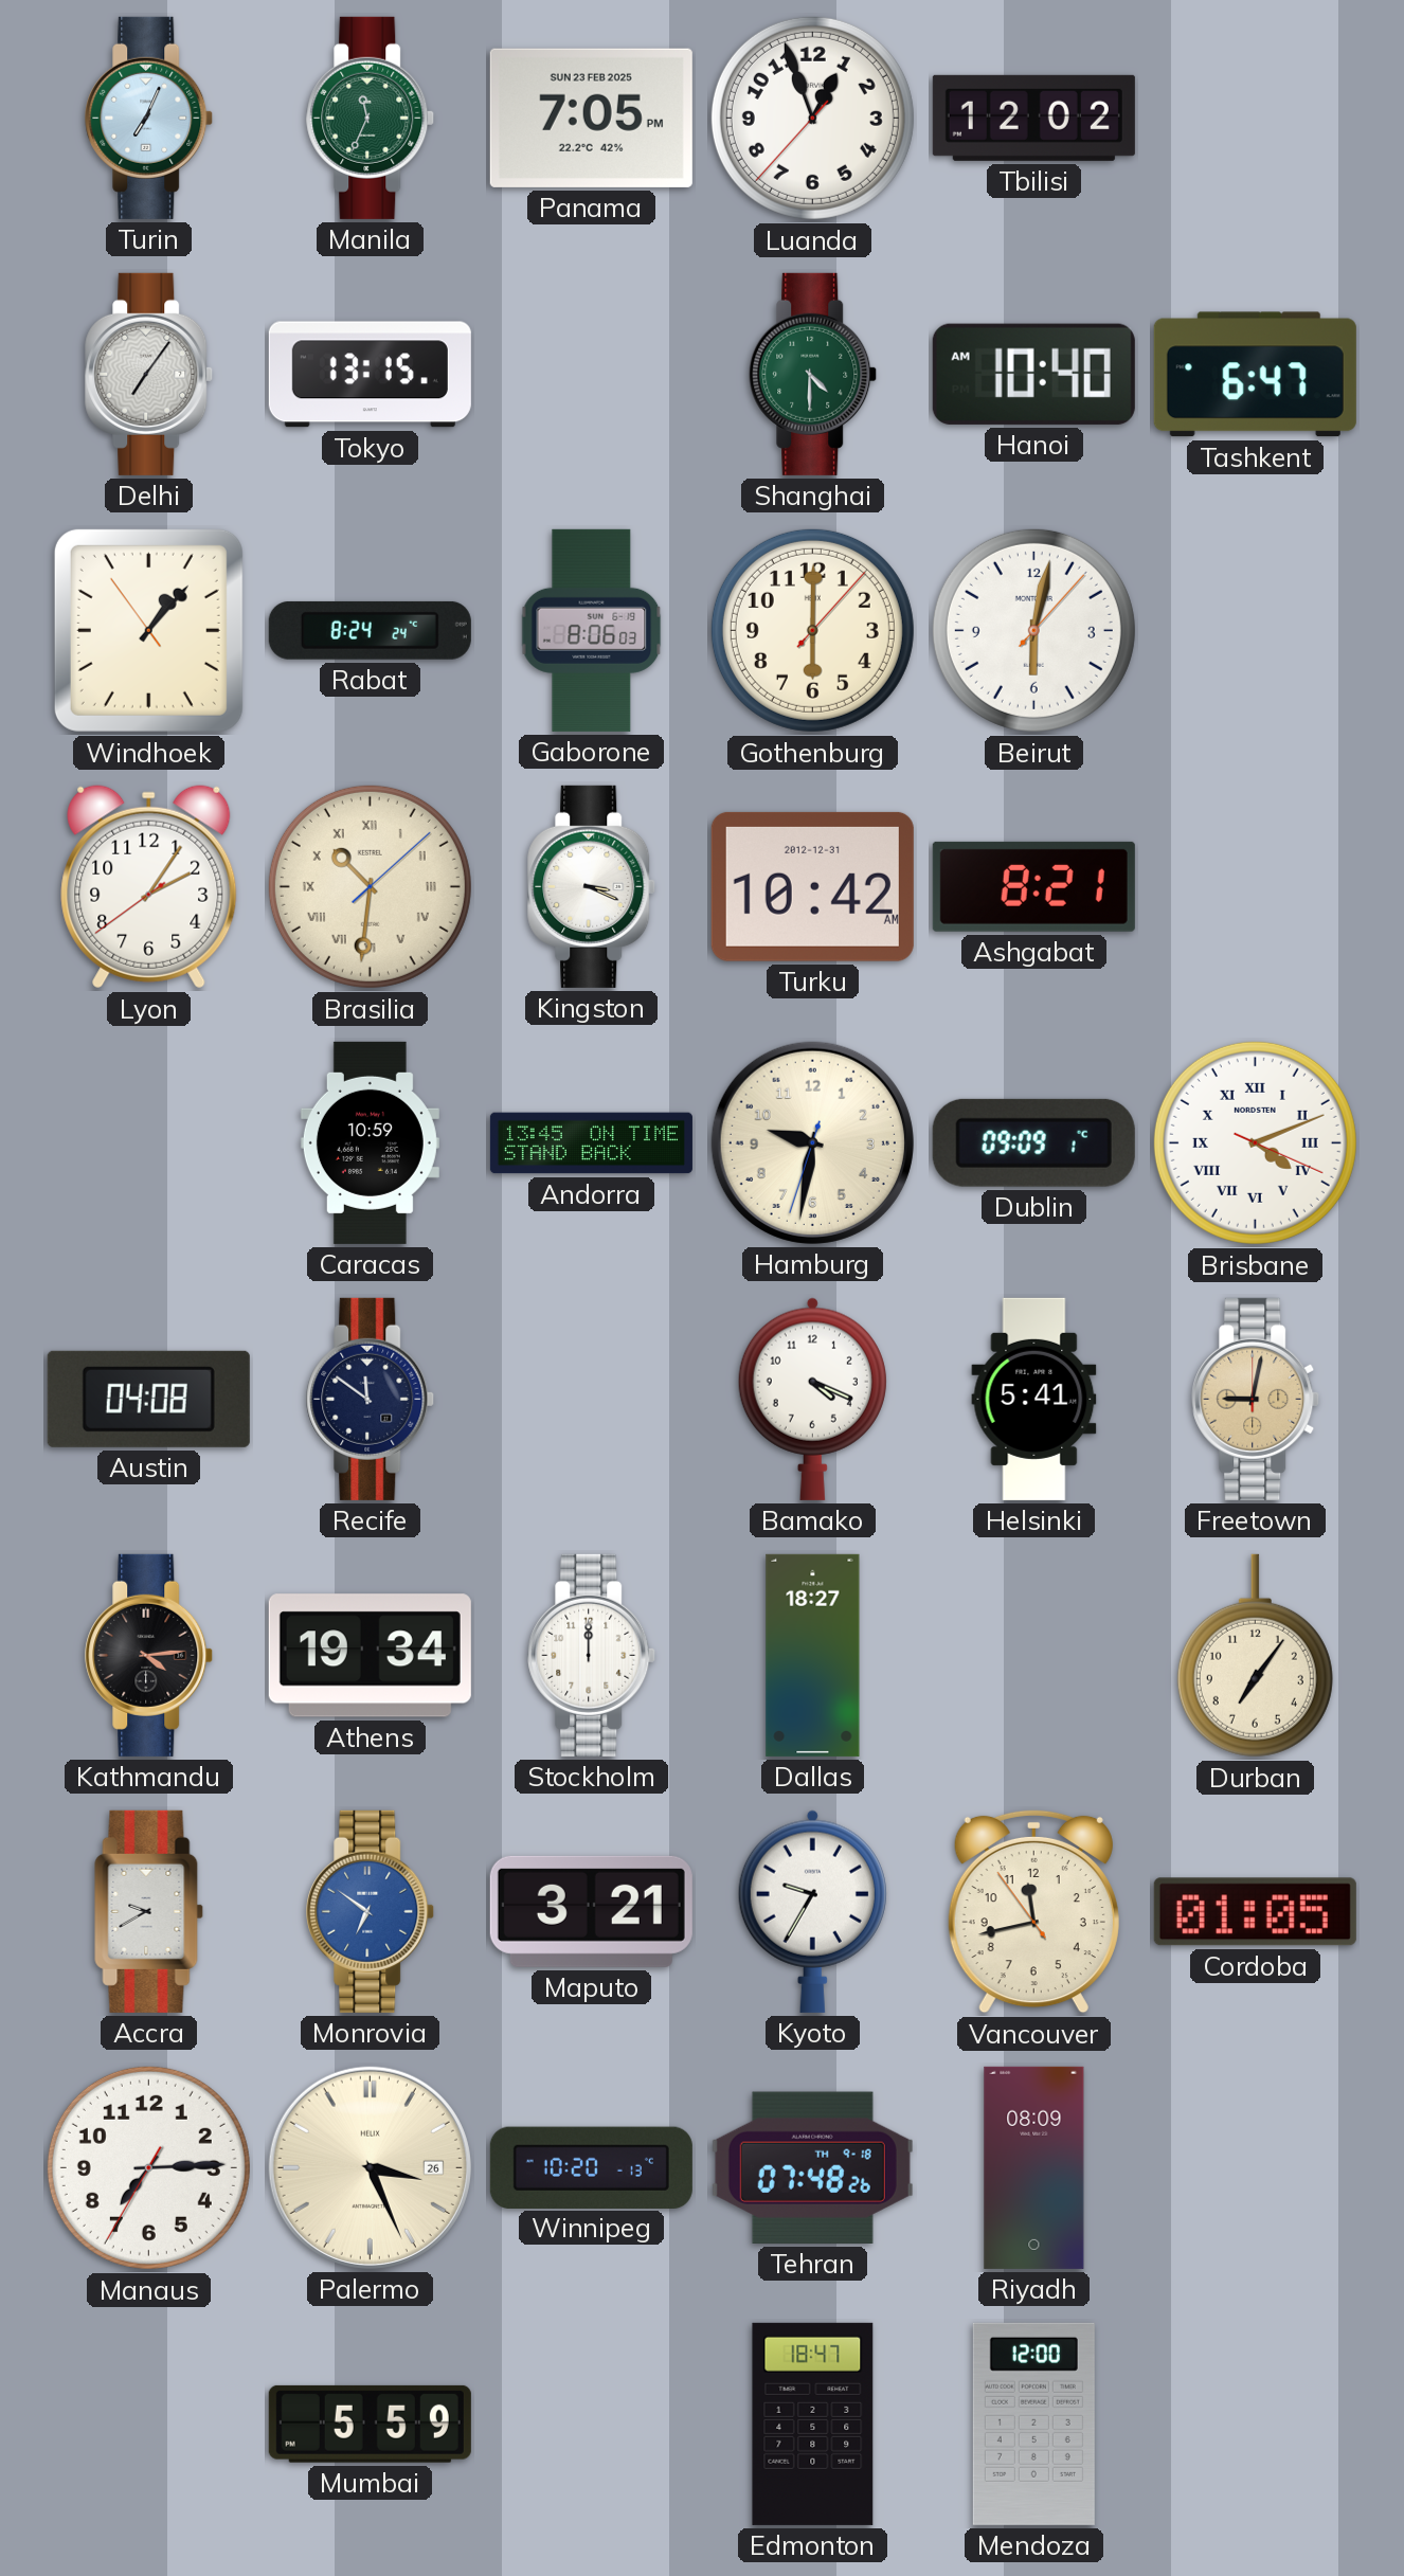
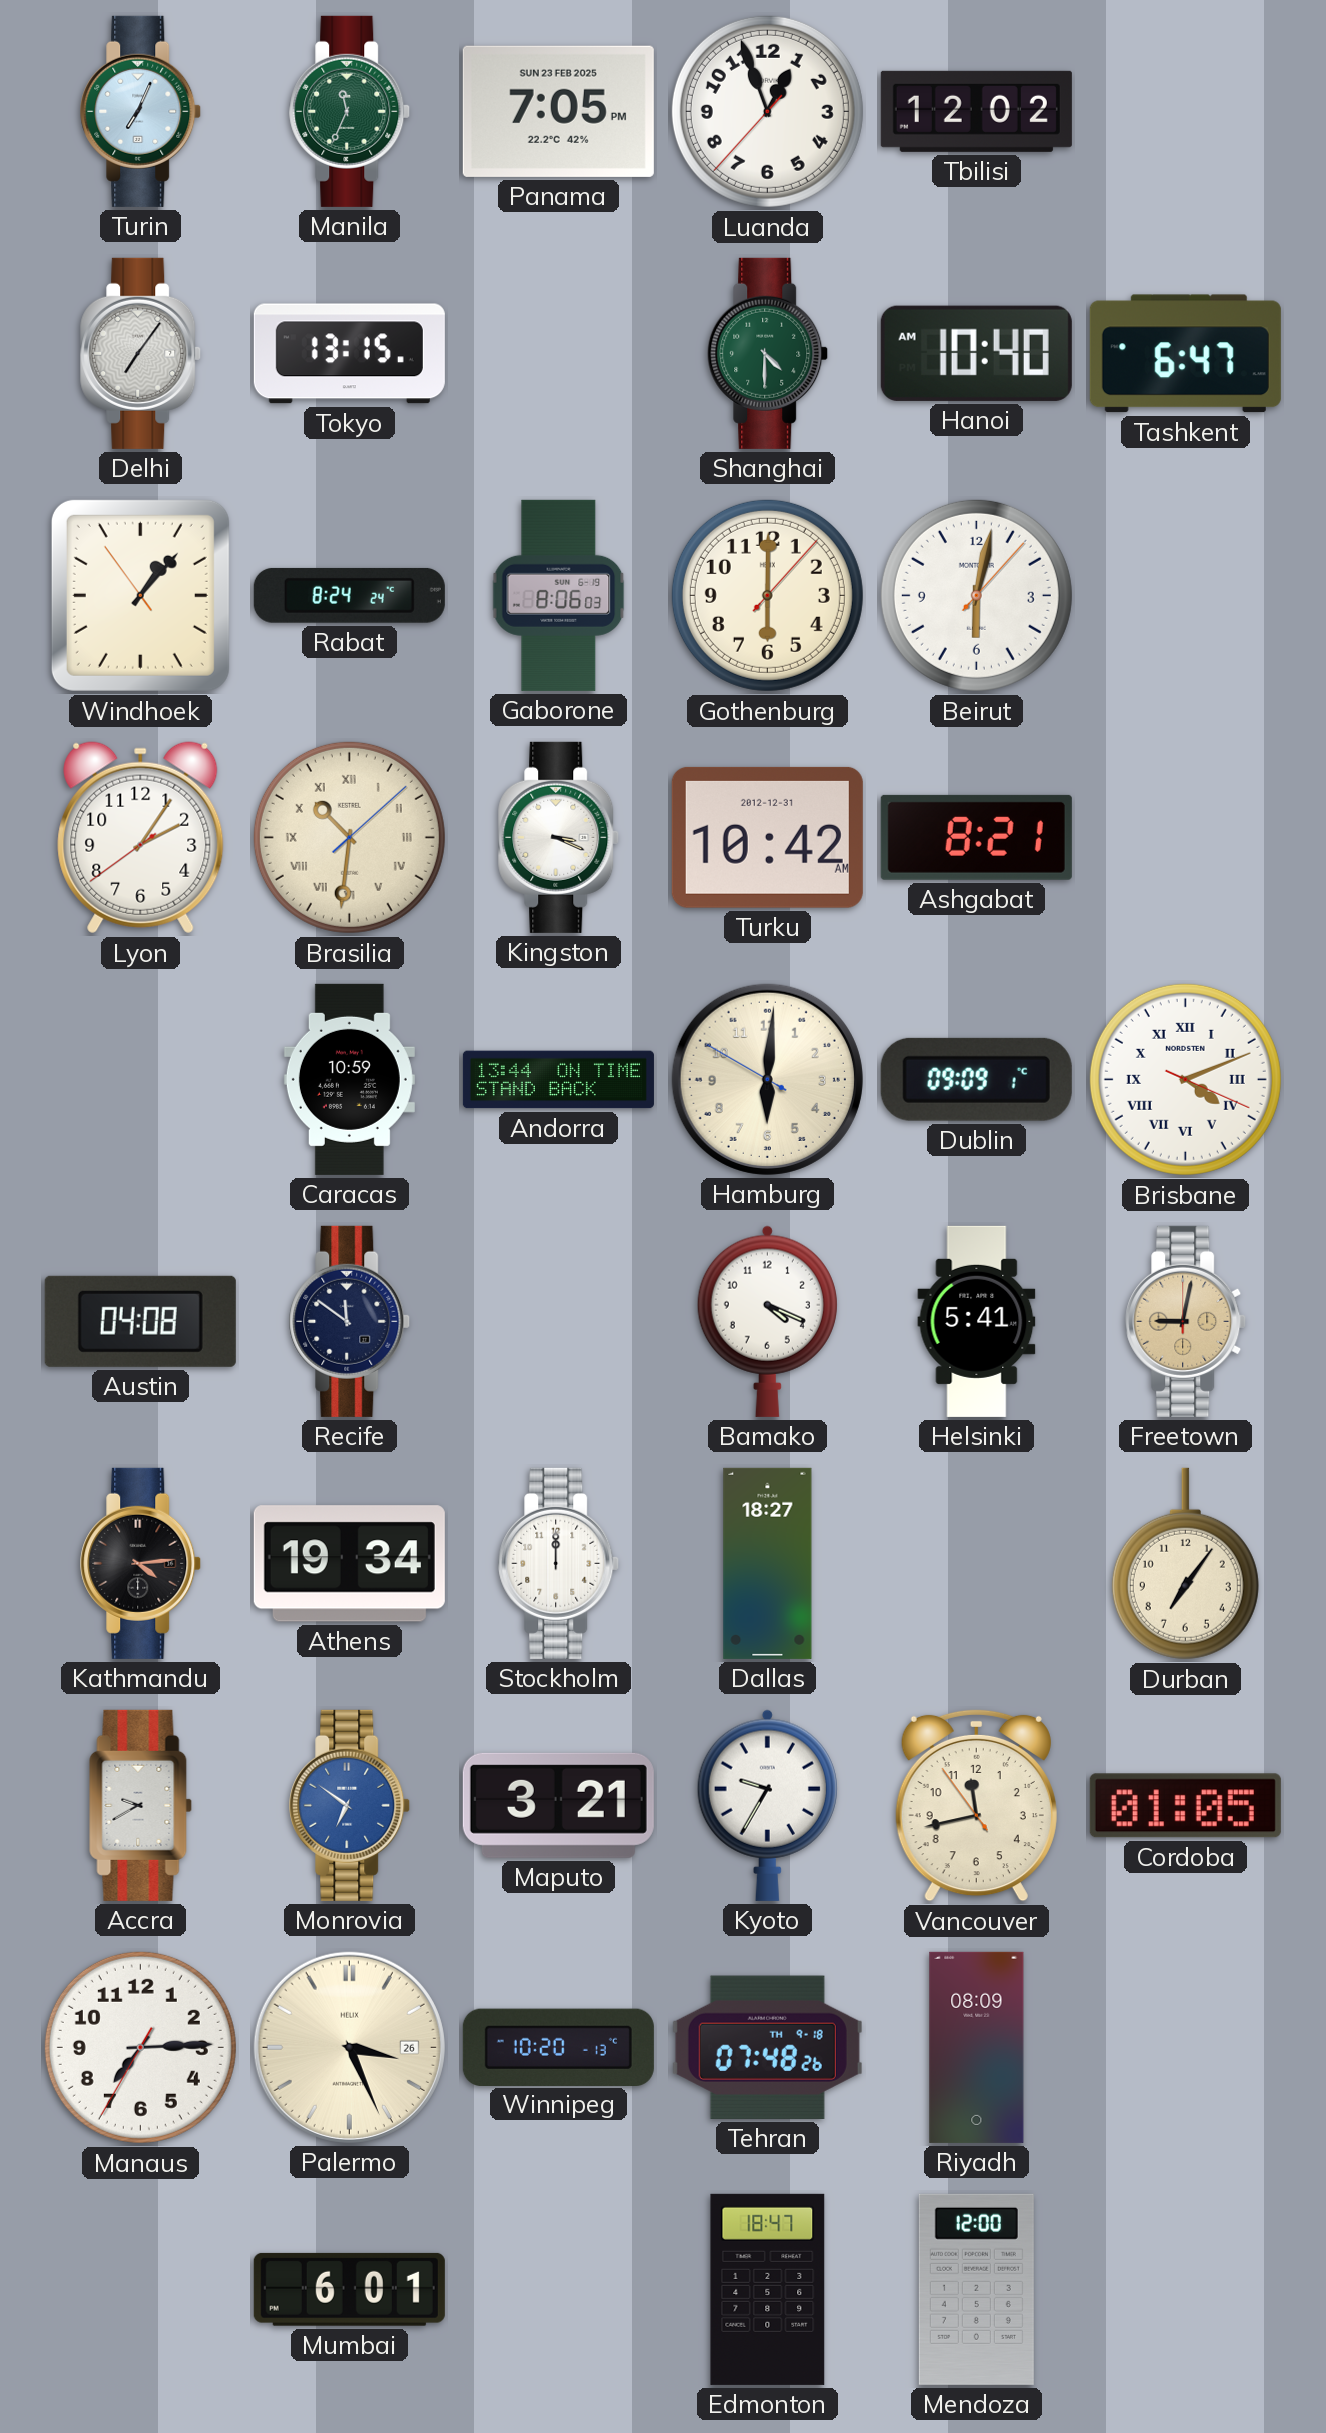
Andorra: 13:45 -> 13:44
Hamburg: 9:31 -> 6:00
Mumbai: 5:59 -> 6:01
